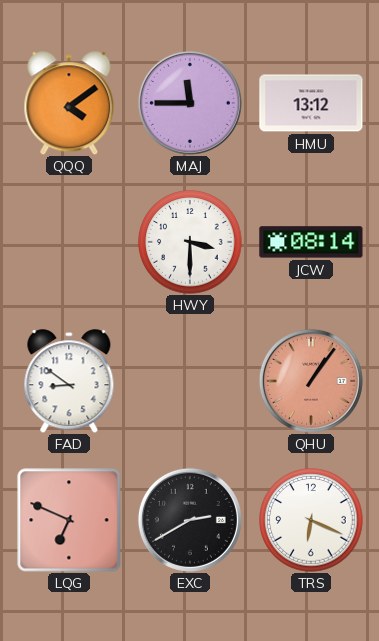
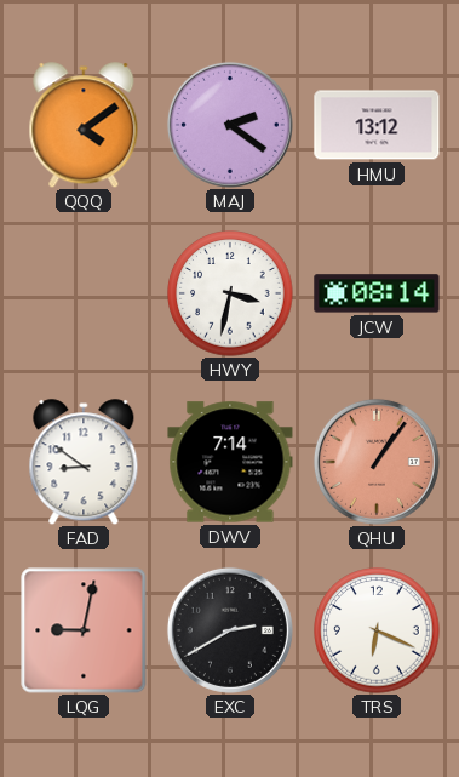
MAJ: 11:45 -> 2:21
HWY: 3:30 -> 3:32
DWV: none -> 7:14
LQG: 6:49 -> 9:02
